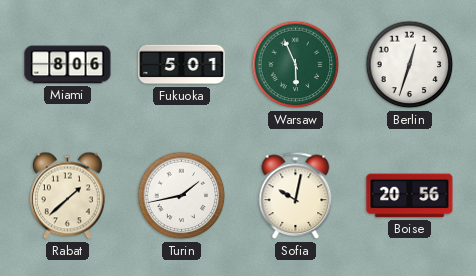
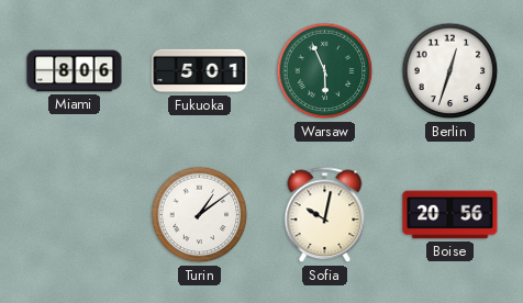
Rabat: 1:38 -> none
Turin: 1:43 -> 1:09
